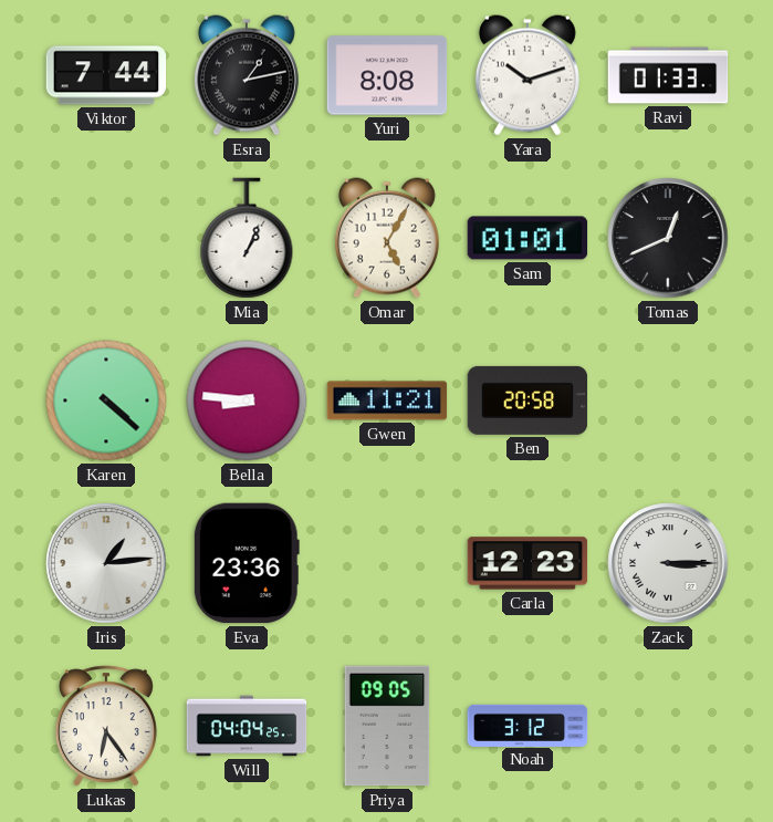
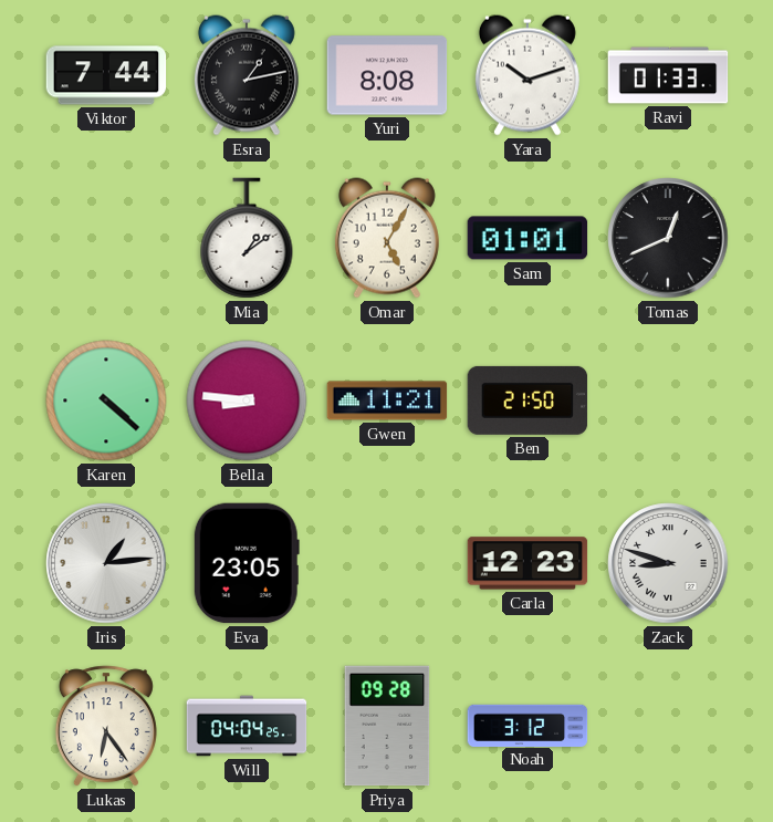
Mia: 1:04 -> 1:09
Ben: 20:58 -> 21:50
Eva: 23:36 -> 23:05
Zack: 3:15 -> 8:48
Priya: 09:05 -> 09:28
